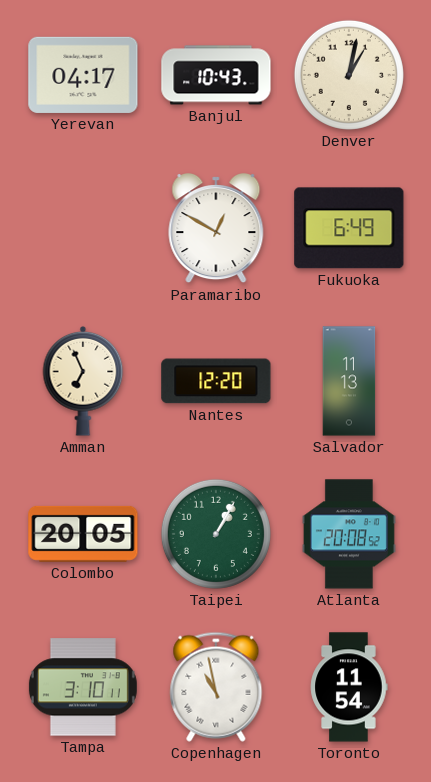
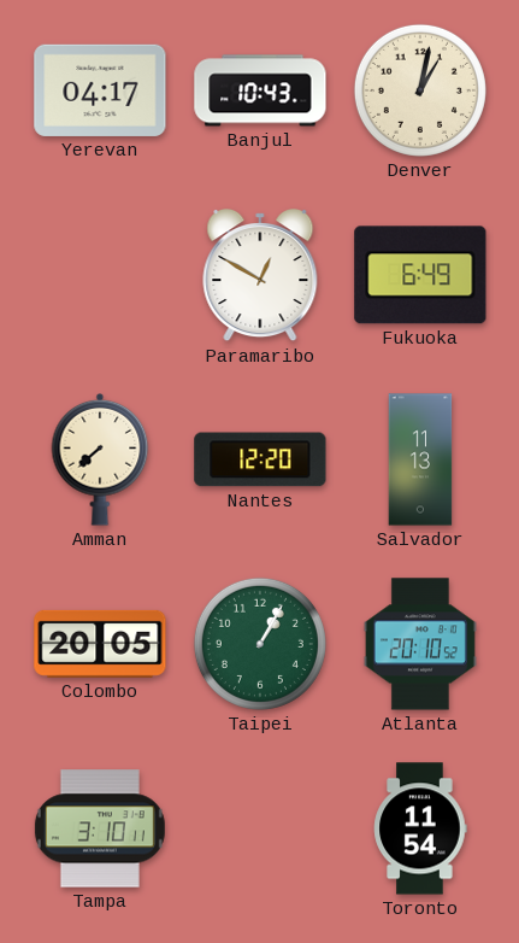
Amman: 6:56 -> 7:38
Atlanta: 20:08 -> 20:10
Copenhagen: 10:58 -> none
